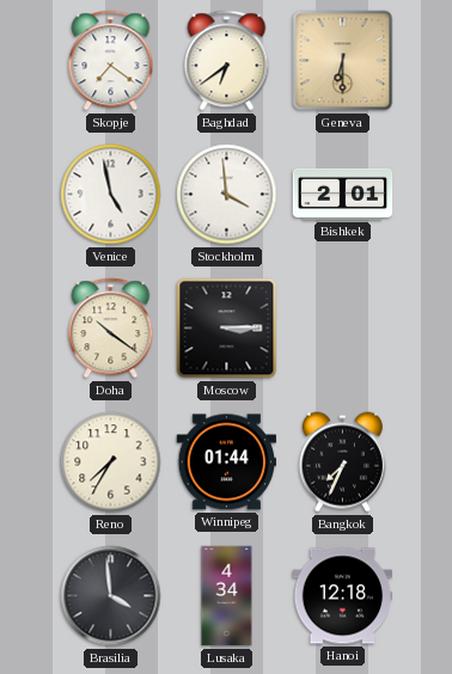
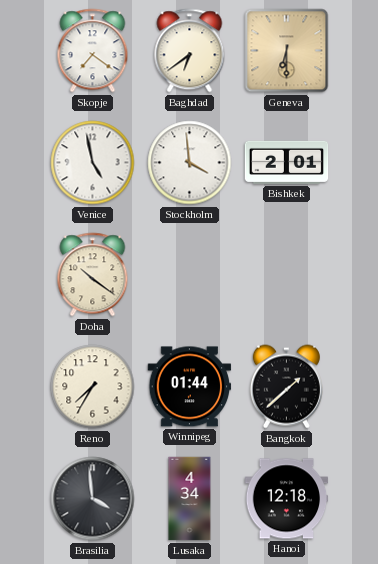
Moscow: 3:15 -> none
Bangkok: 7:34 -> 1:38
